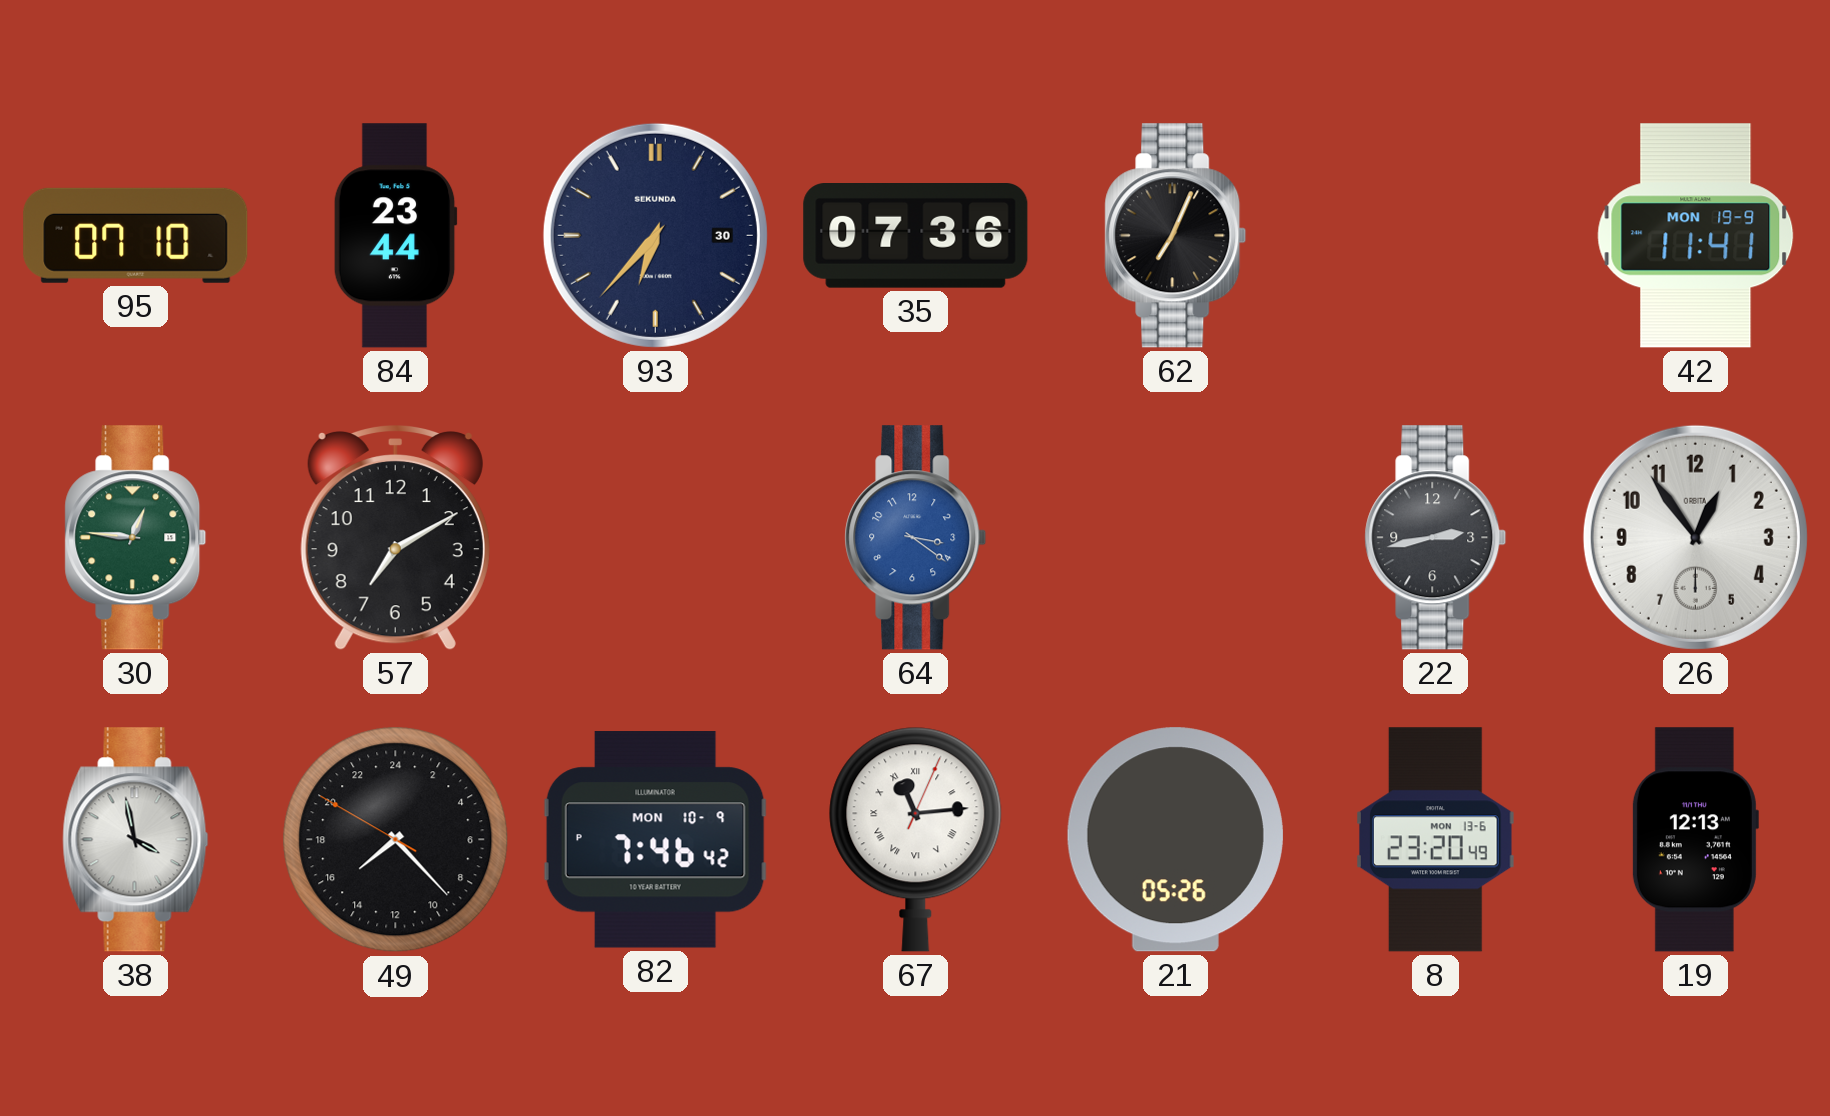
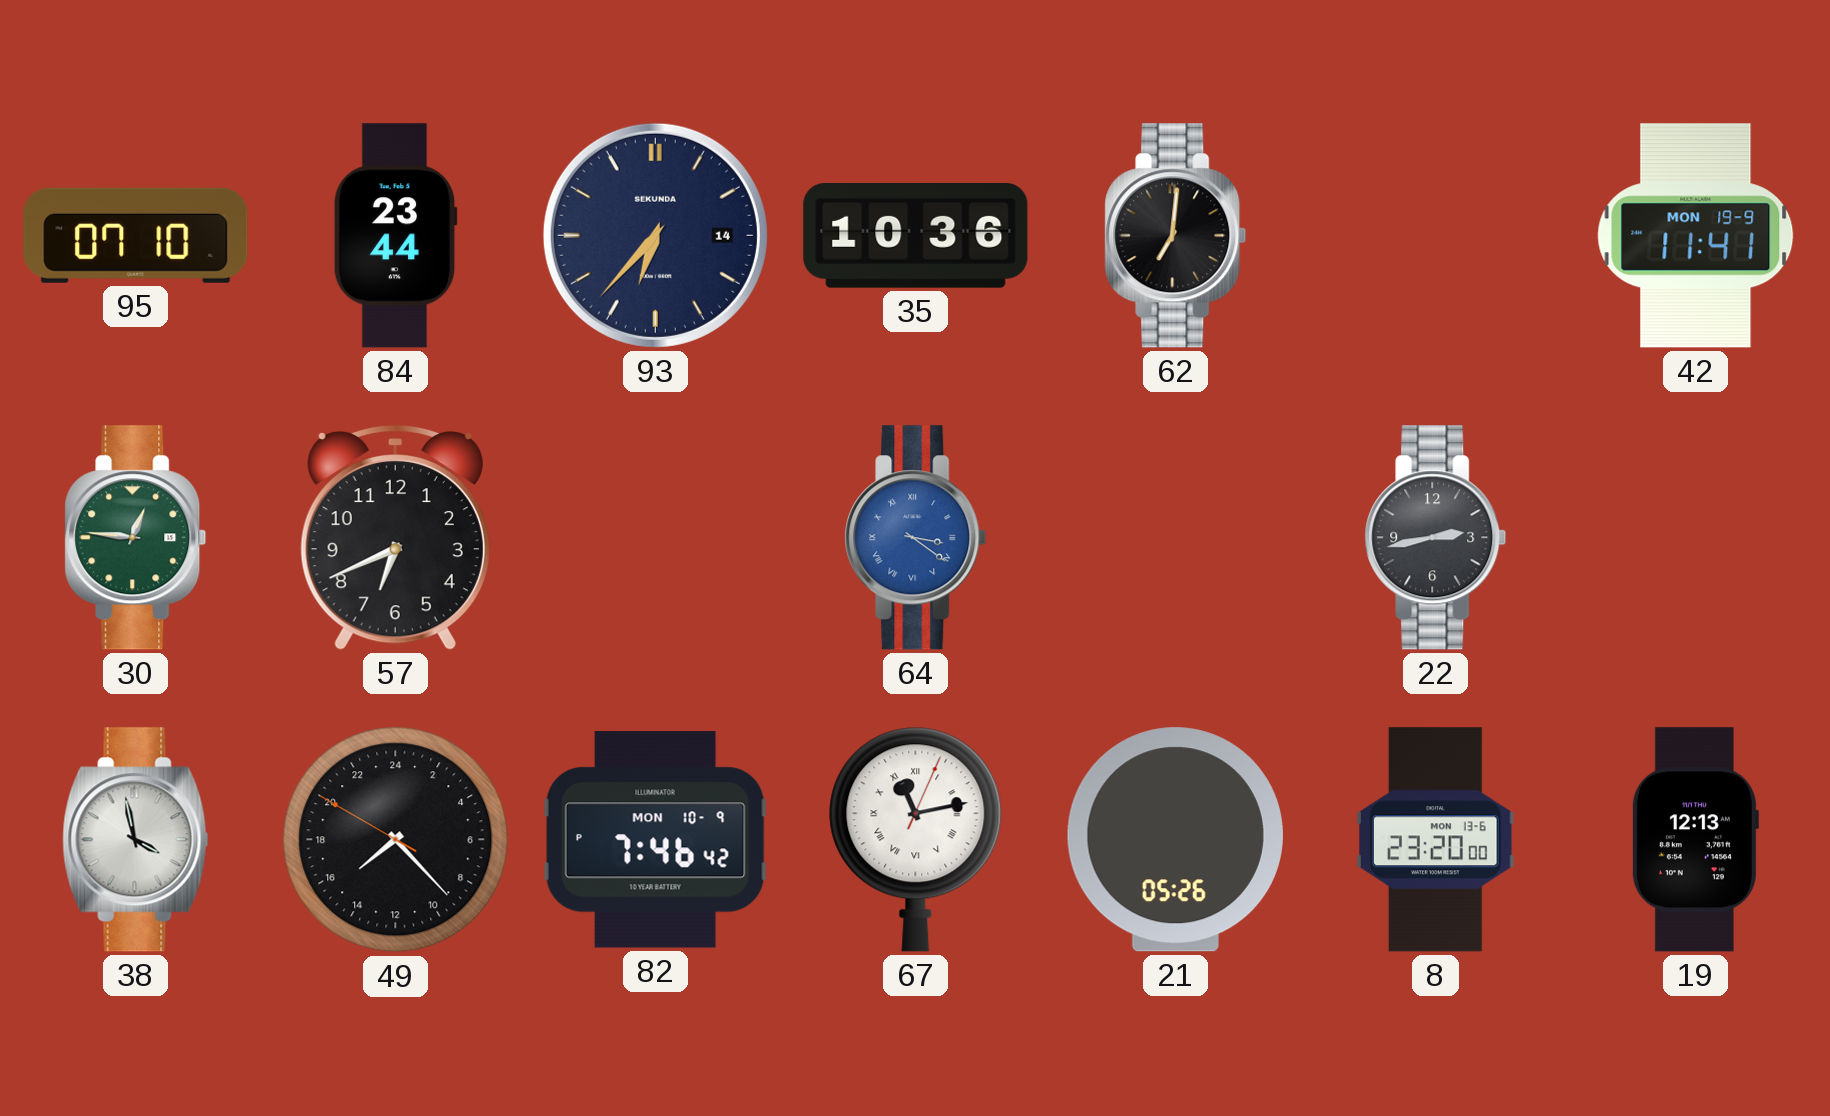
93 date: 30 -> 14
35: 07:36 -> 10:36
62: 7:04 -> 7:01
57: 7:10 -> 6:41
64 numerals: Arabic -> Roman
26: 12:54 -> none
67: 11:14 -> 11:13
8: 23:20:49 -> 23:20:00
